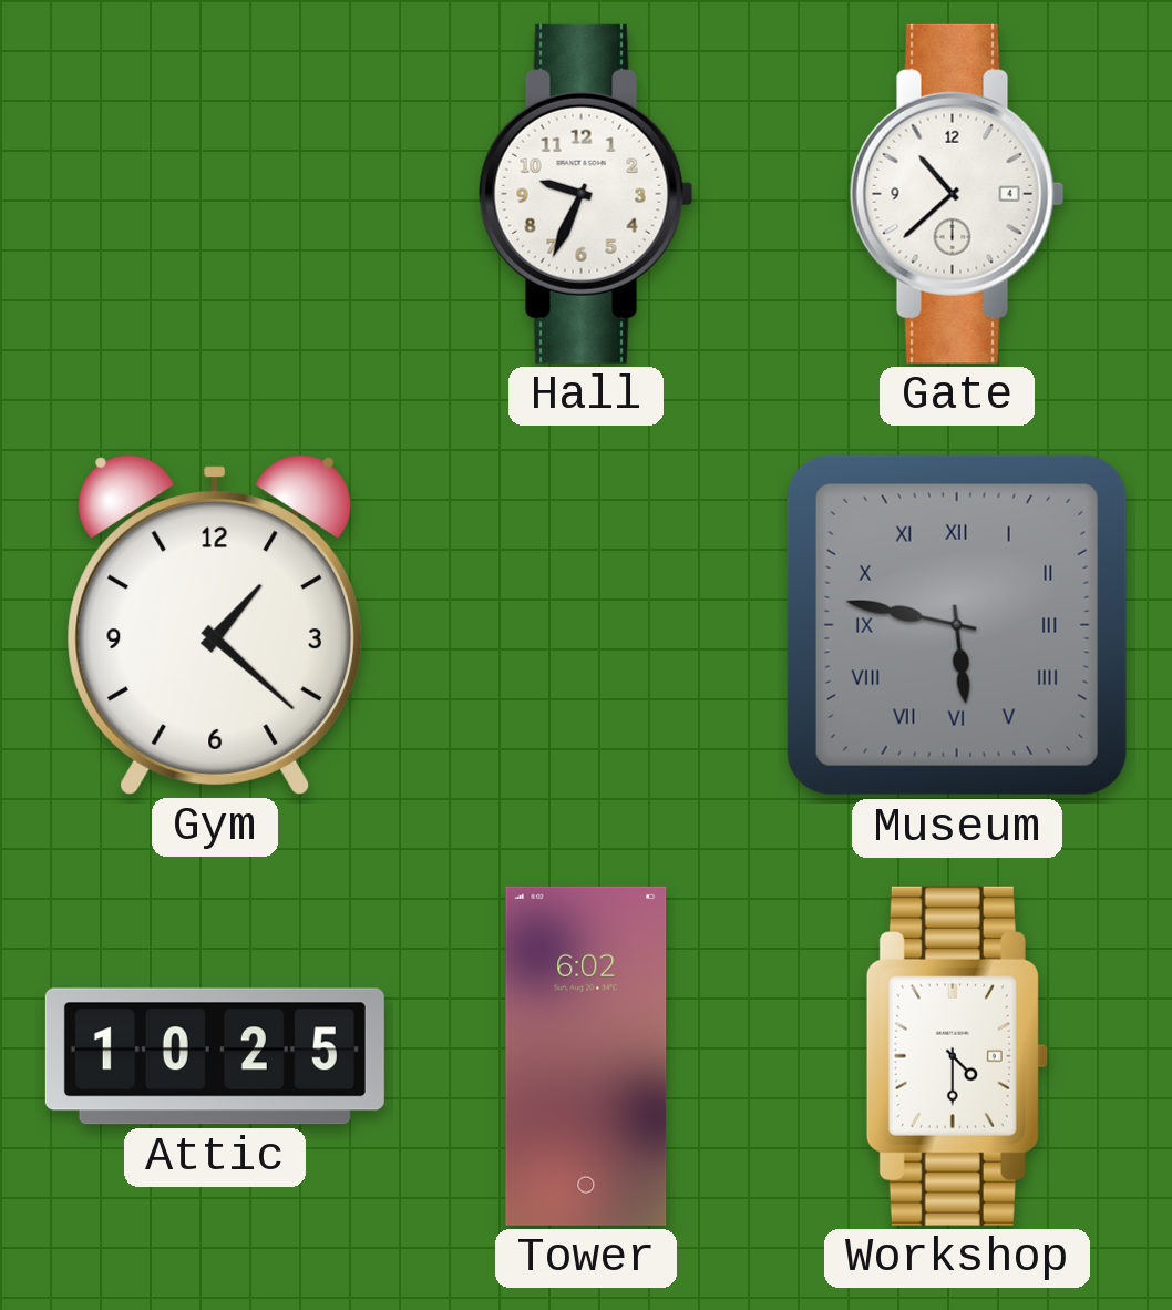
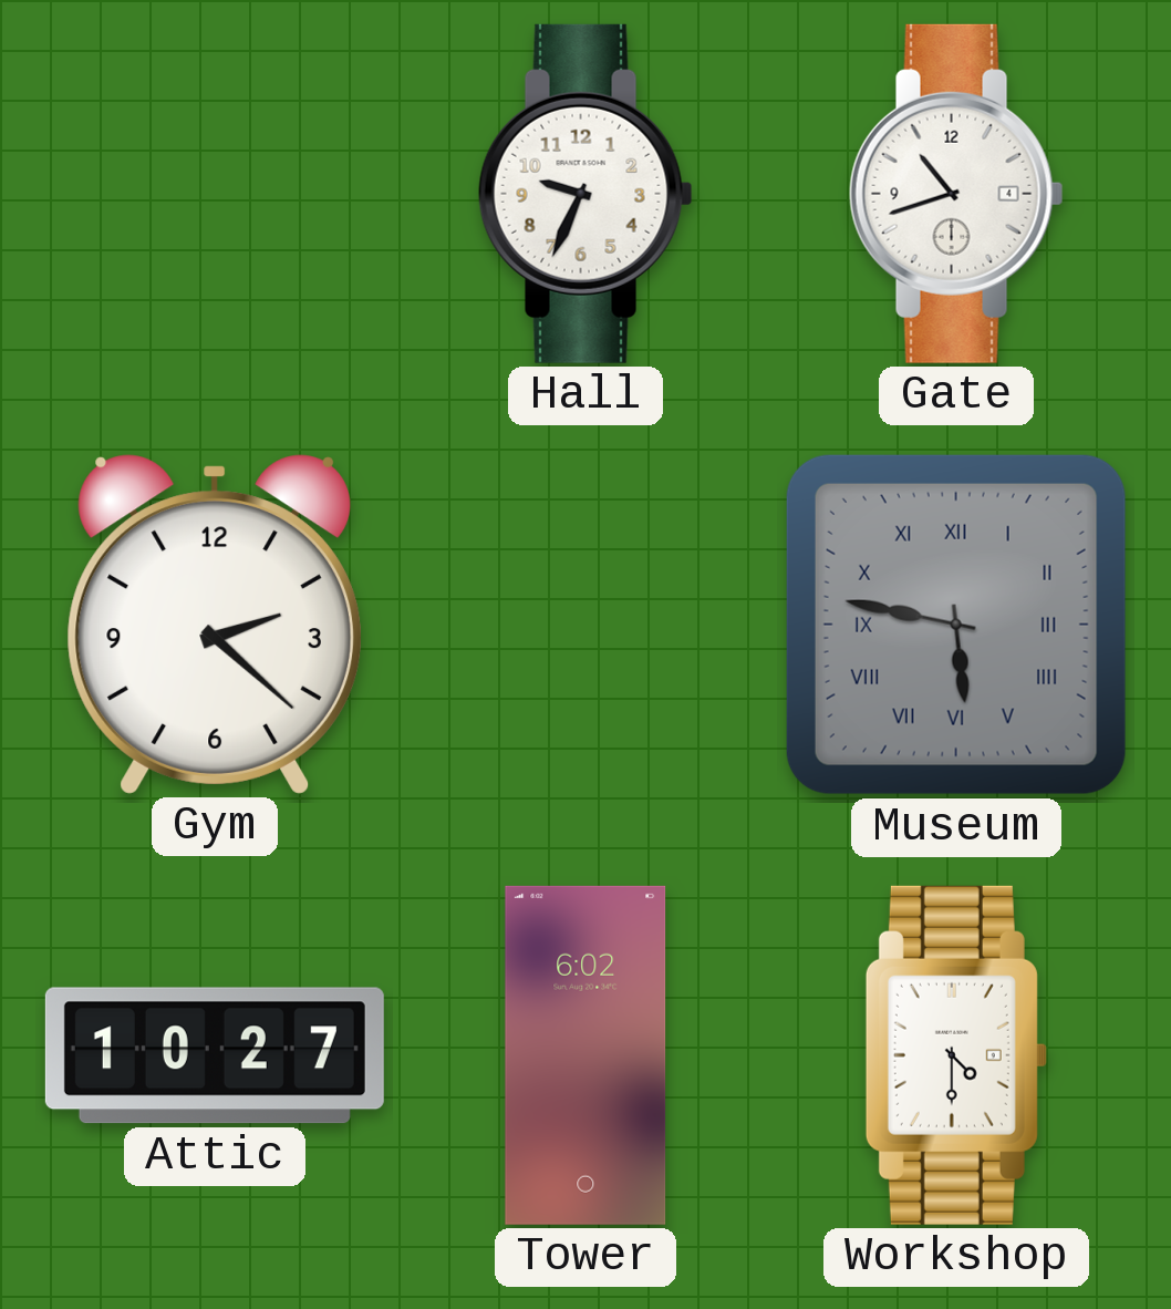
Gate: 10:38 -> 10:42
Gym: 1:22 -> 2:22
Attic: 10:25 -> 10:27
